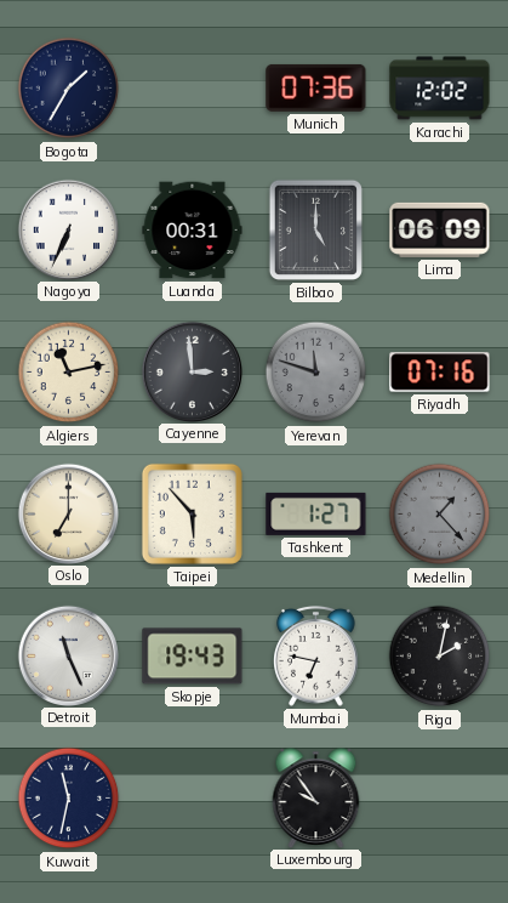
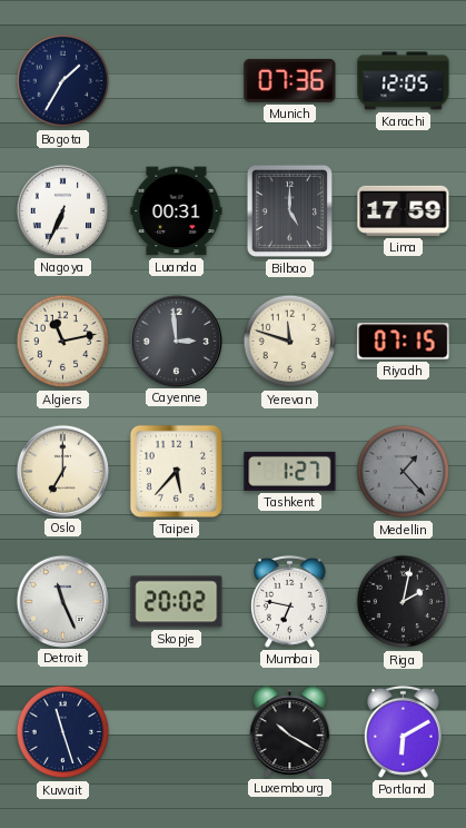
Karachi: 12:02 -> 12:05
Lima: 06:09 -> 17:59
Yerevan dial: grey -> cream
Riyadh: 07:16 -> 07:15
Taipei: 5:53 -> 5:37
Skopje: 19:43 -> 20:02
Kuwait: 11:32 -> 11:27
Luxembourg: 9:54 -> 10:20
Portland: none -> 6:10
